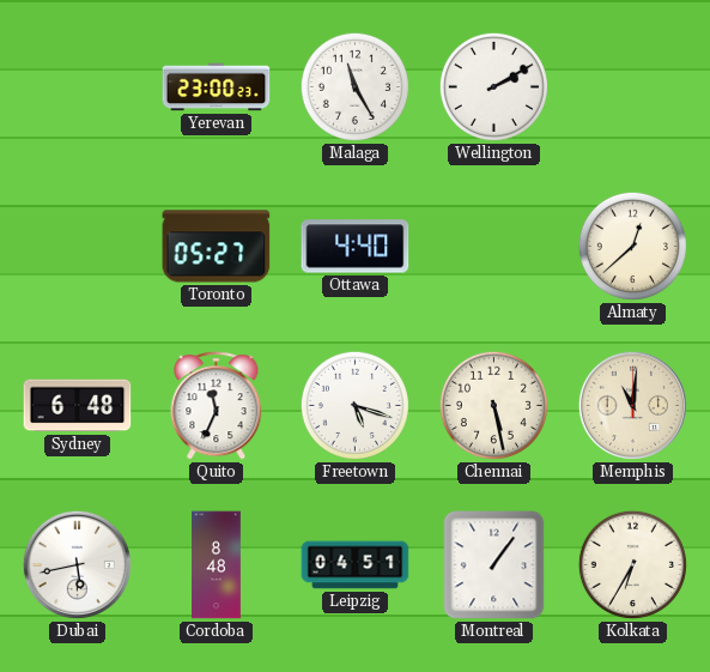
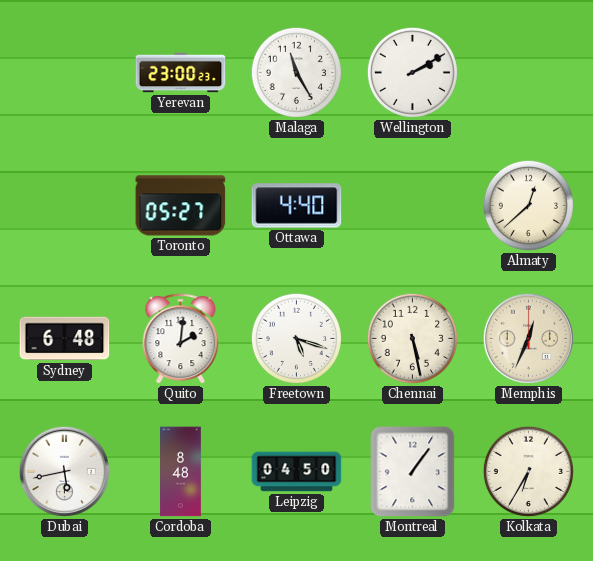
Quito: 11:34 -> 2:01
Memphis: 11:01 -> 12:34
Leipzig: 04:51 -> 04:50
